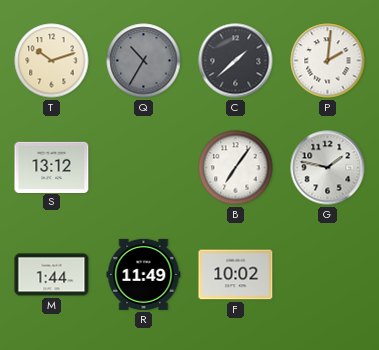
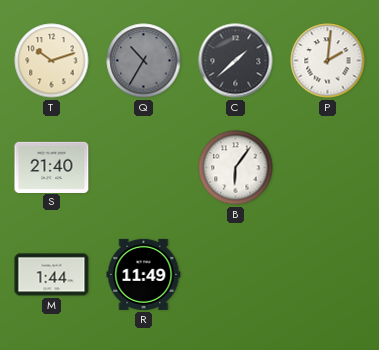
S: 13:12 -> 21:40
B: 7:06 -> 6:06
G: 1:47 -> none
F: 10:02 -> none
